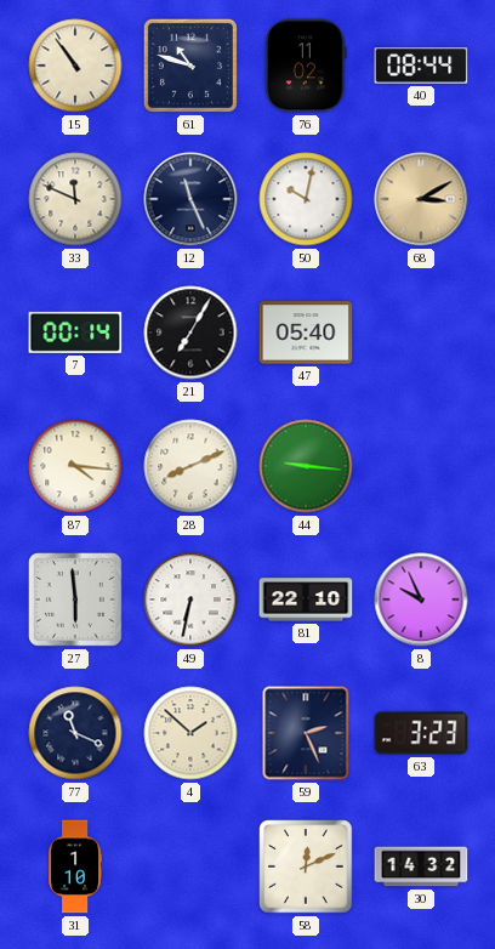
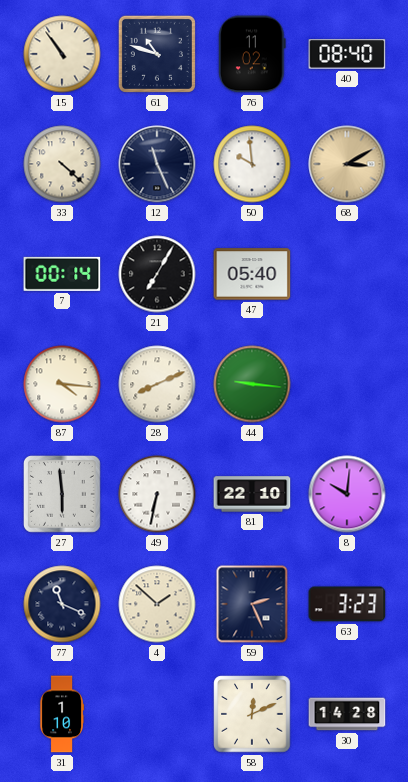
40: 08:44 -> 08:40
33: 11:49 -> 4:22
50: 10:02 -> 9:59
8: 9:56 -> 10:01
30: 14:32 -> 14:28
